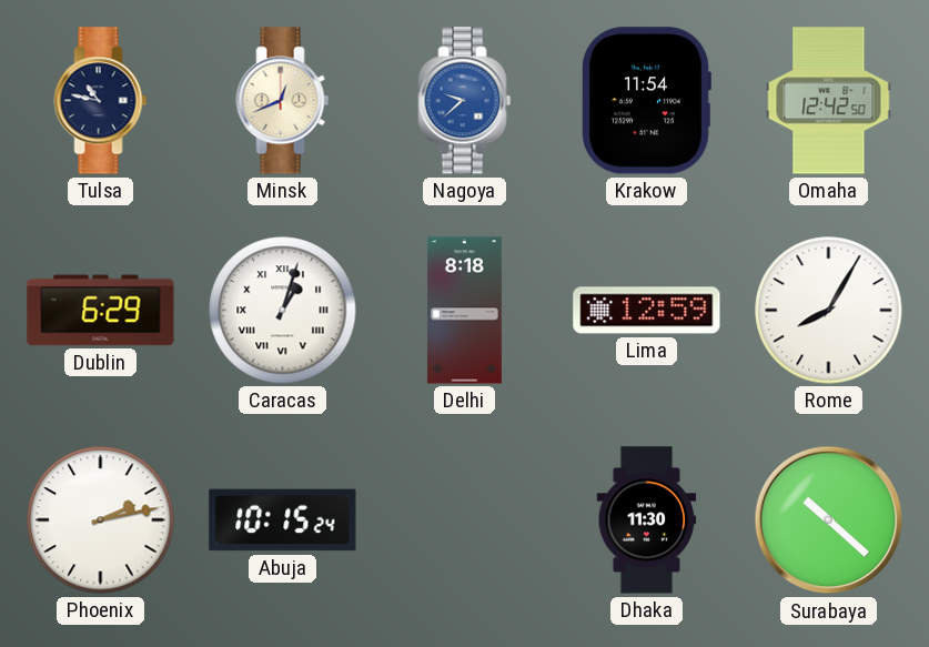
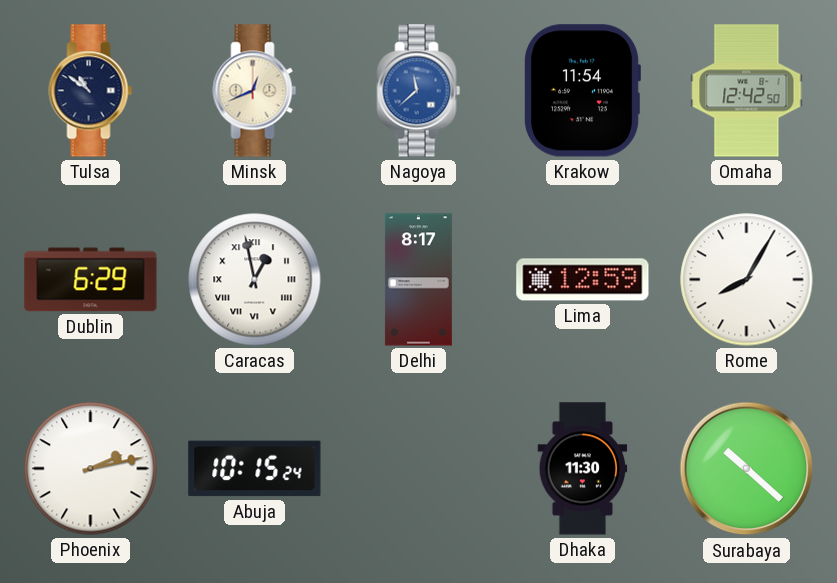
Tulsa: 10:47 -> 10:51
Nagoya: 9:38 -> 11:38
Caracas: 1:03 -> 12:58
Delhi: 8:18 -> 8:17
